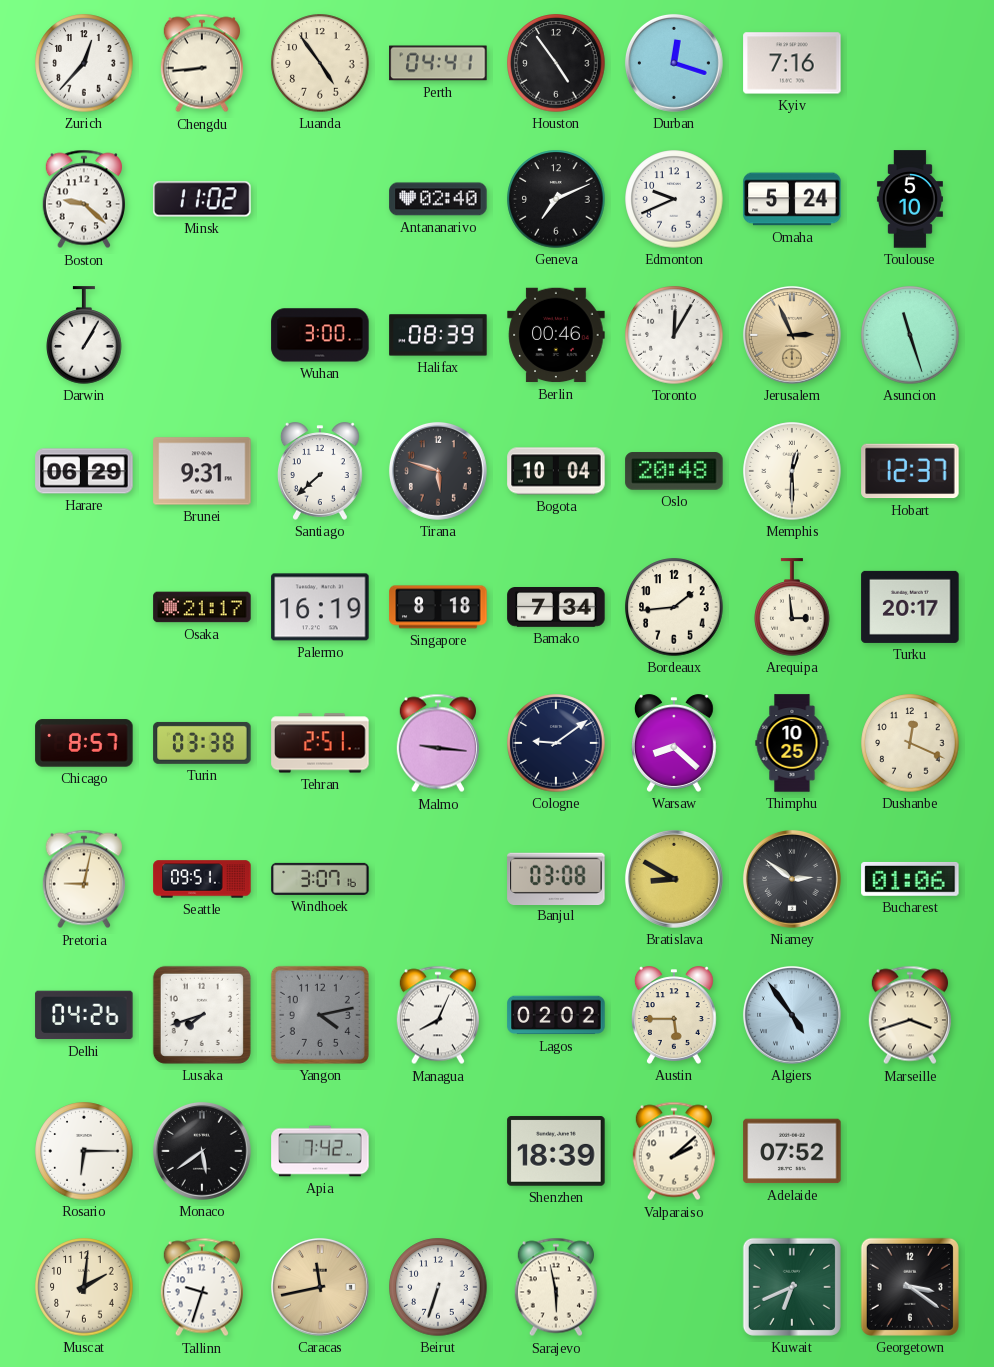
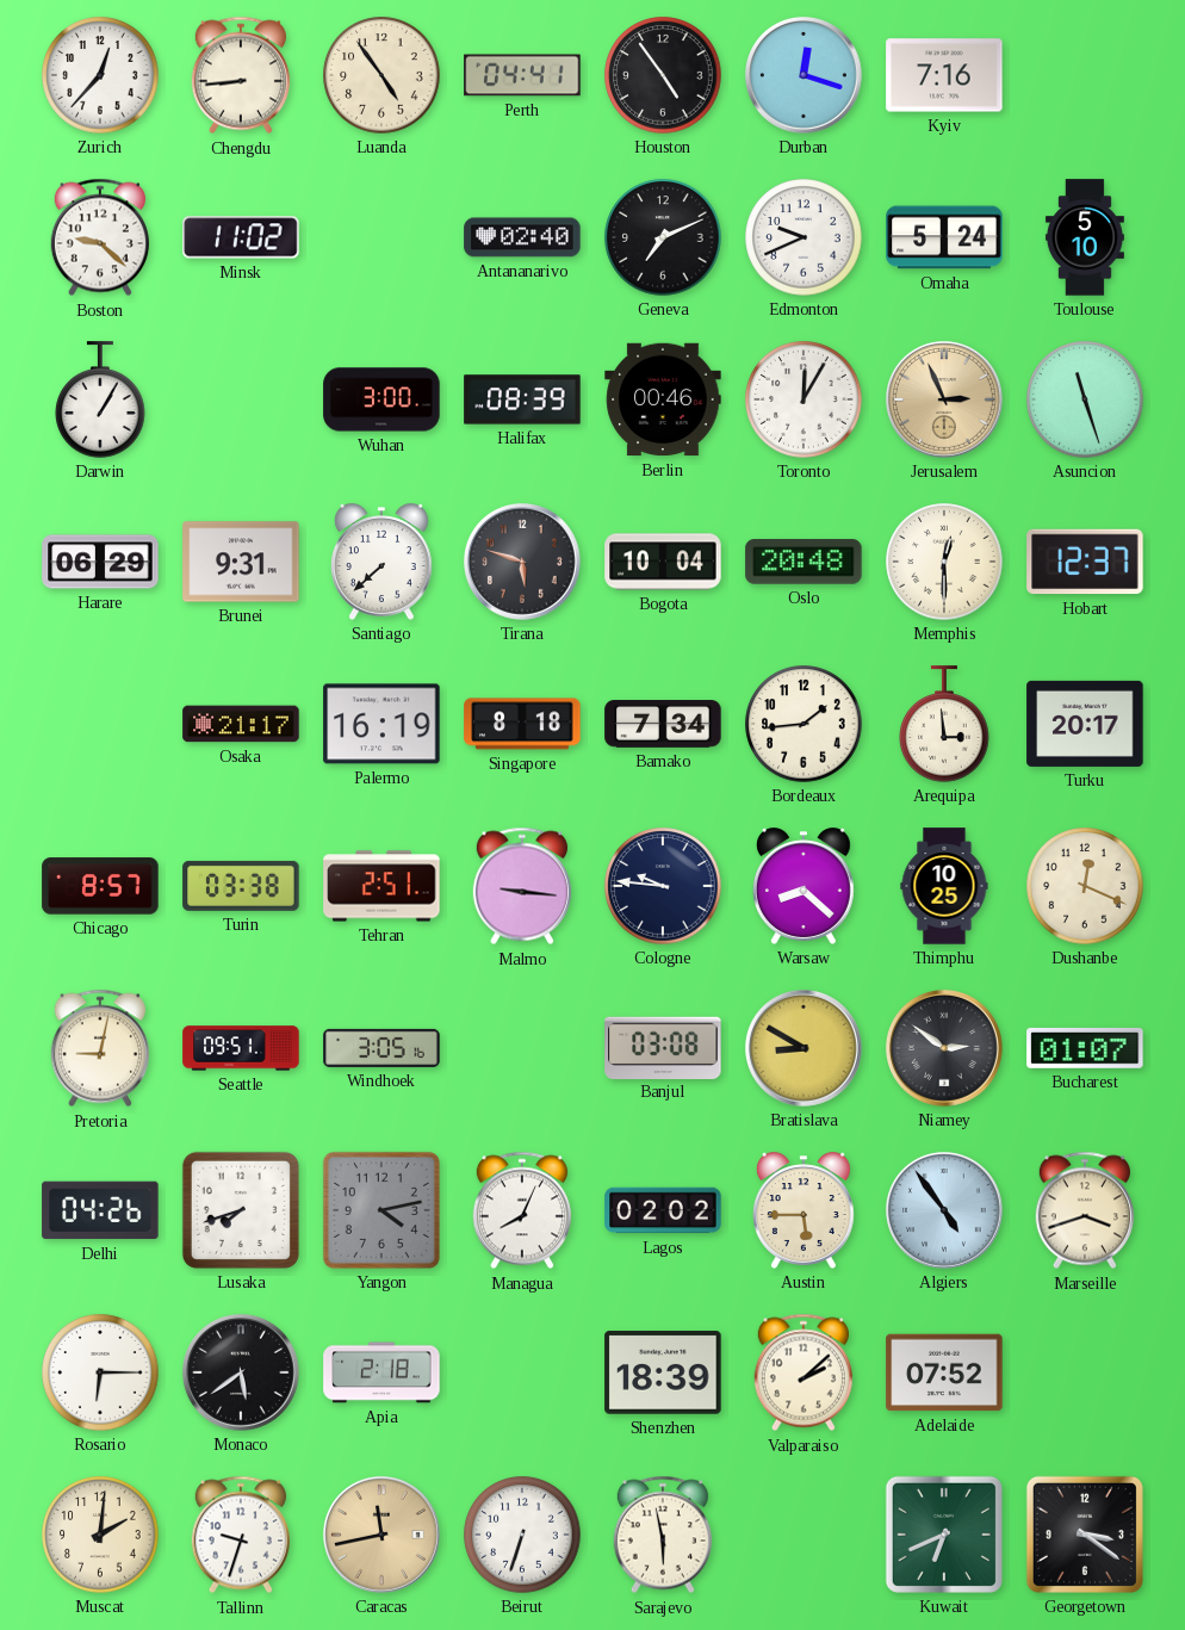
Cologne: 9:09 -> 9:46
Windhoek: 3:07 -> 3:05
Bucharest: 01:06 -> 01:07
Apia: 7:42 -> 2:18
